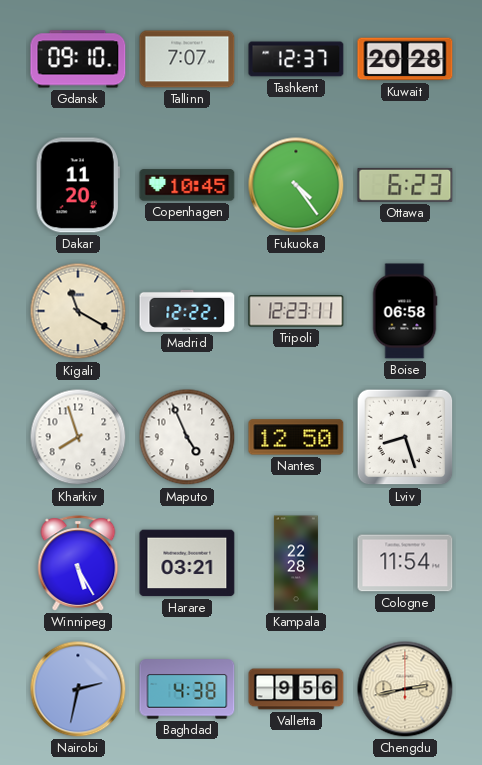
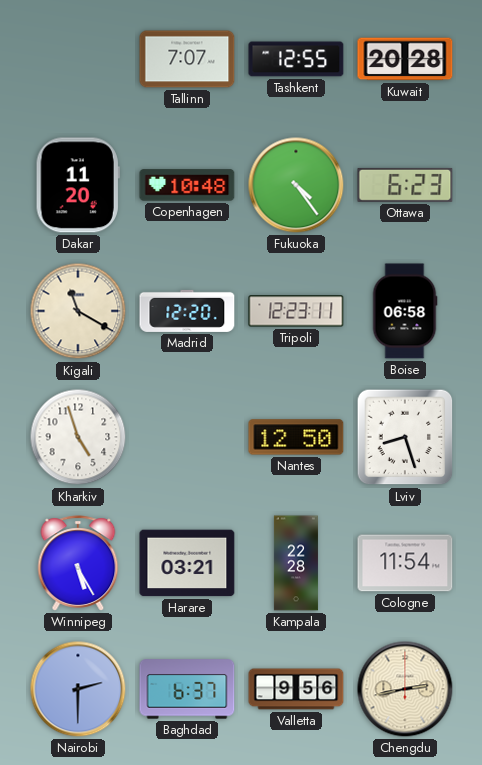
Gdansk: 09:10 -> none
Tashkent: 12:37 -> 12:55
Copenhagen: 10:45 -> 10:48
Madrid: 12:22 -> 12:20
Kharkiv: 7:57 -> 4:57
Maputo: 4:56 -> none
Nairobi: 2:32 -> 2:30
Baghdad: 4:38 -> 6:37
